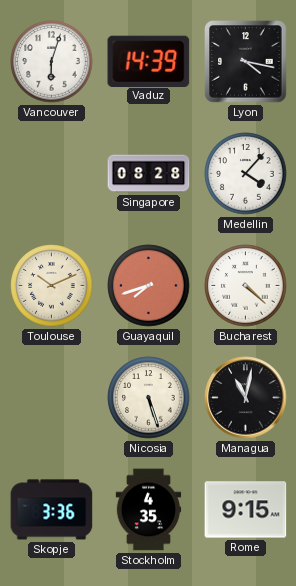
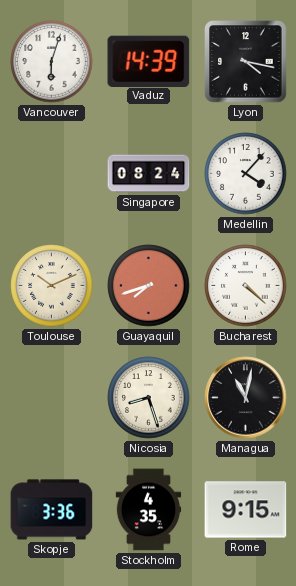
Singapore: 08:28 -> 08:24
Nicosia: 5:27 -> 8:27
